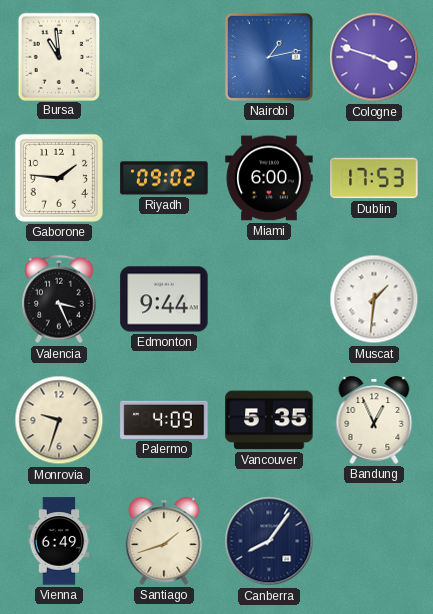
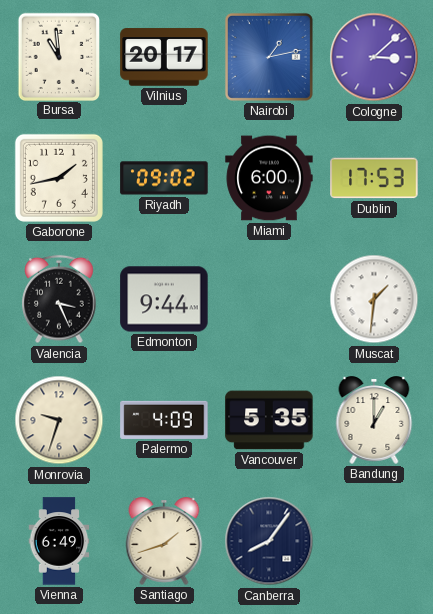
Vilnius: none -> 20:17
Cologne: 3:48 -> 3:08
Gaborone: 1:46 -> 1:43
Bandung: 12:56 -> 1:00
